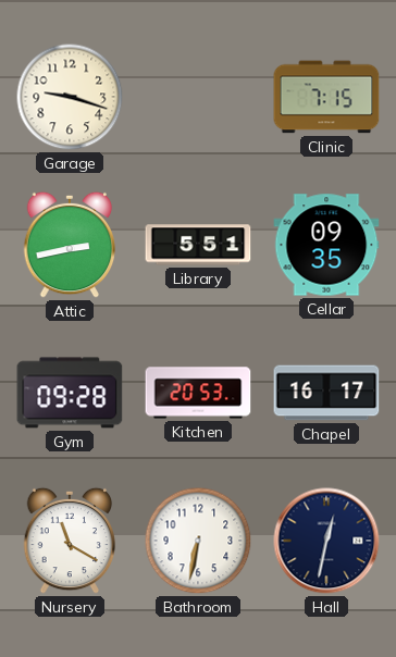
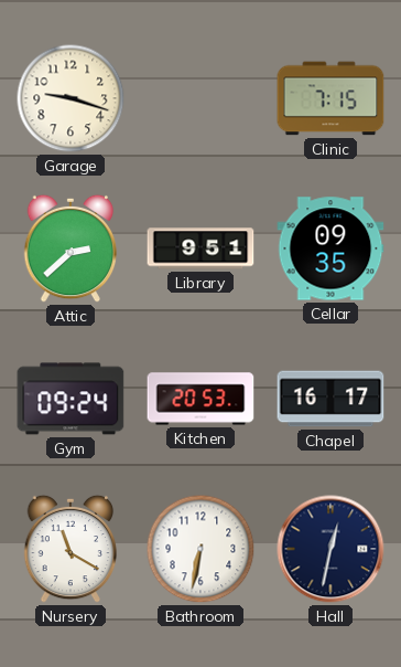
Attic: 2:43 -> 2:38
Library: 5:51 -> 9:51
Gym: 09:28 -> 09:24
